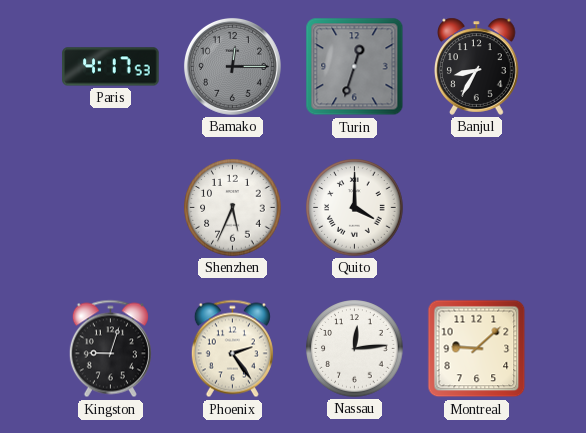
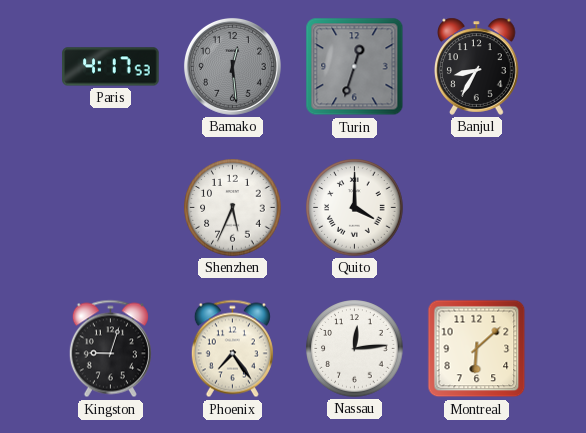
Bamako: 12:15 -> 12:29
Phoenix: 2:24 -> 7:24
Montreal: 9:08 -> 6:08
